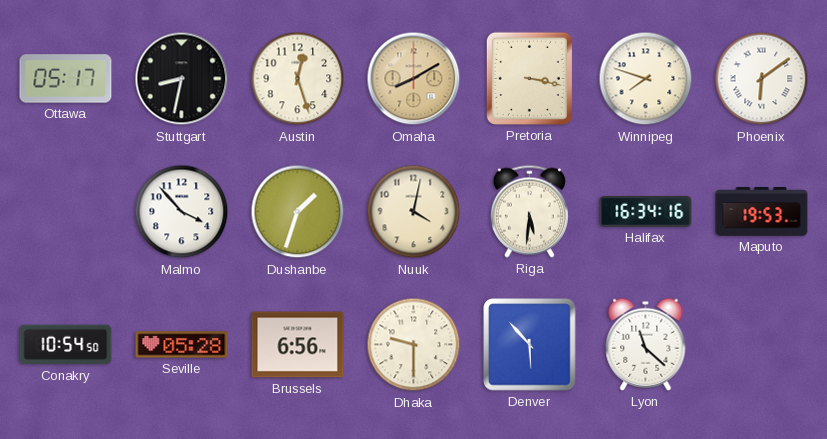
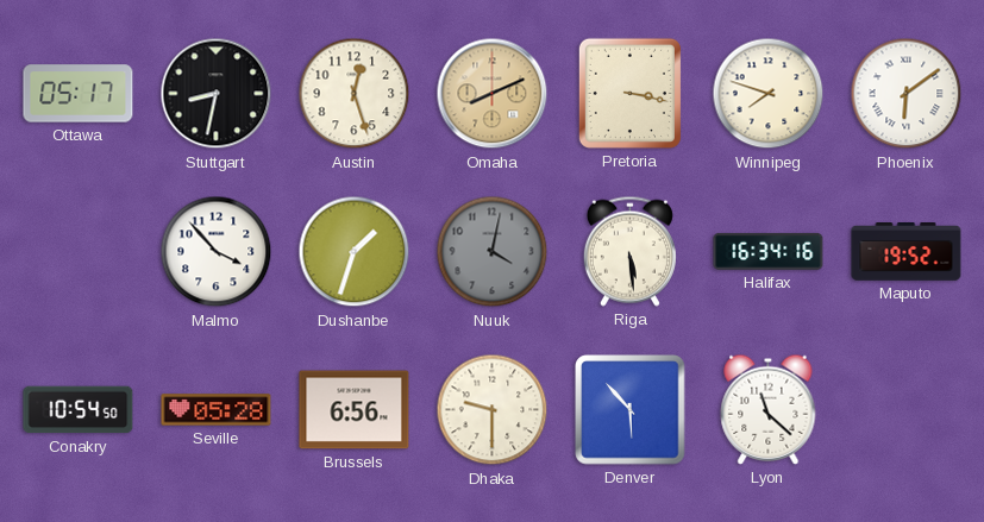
Omaha: 8:10 -> 8:11
Nuuk dial: cream -> grey
Riga: 5:31 -> 5:29
Maputo: 19:53 -> 19:52
